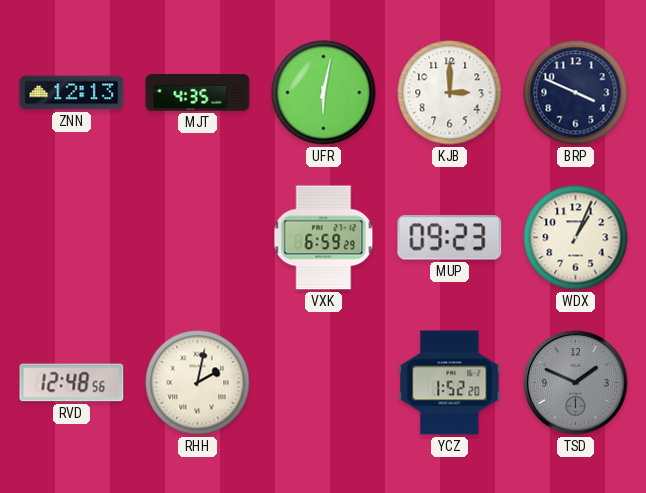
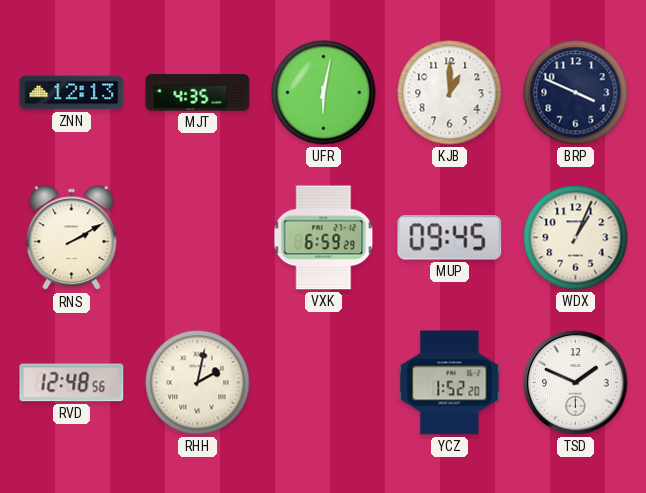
KJB: 3:00 -> 1:00
RNS: none -> 2:10
MUP: 09:23 -> 09:45
TSD dial: grey -> white
